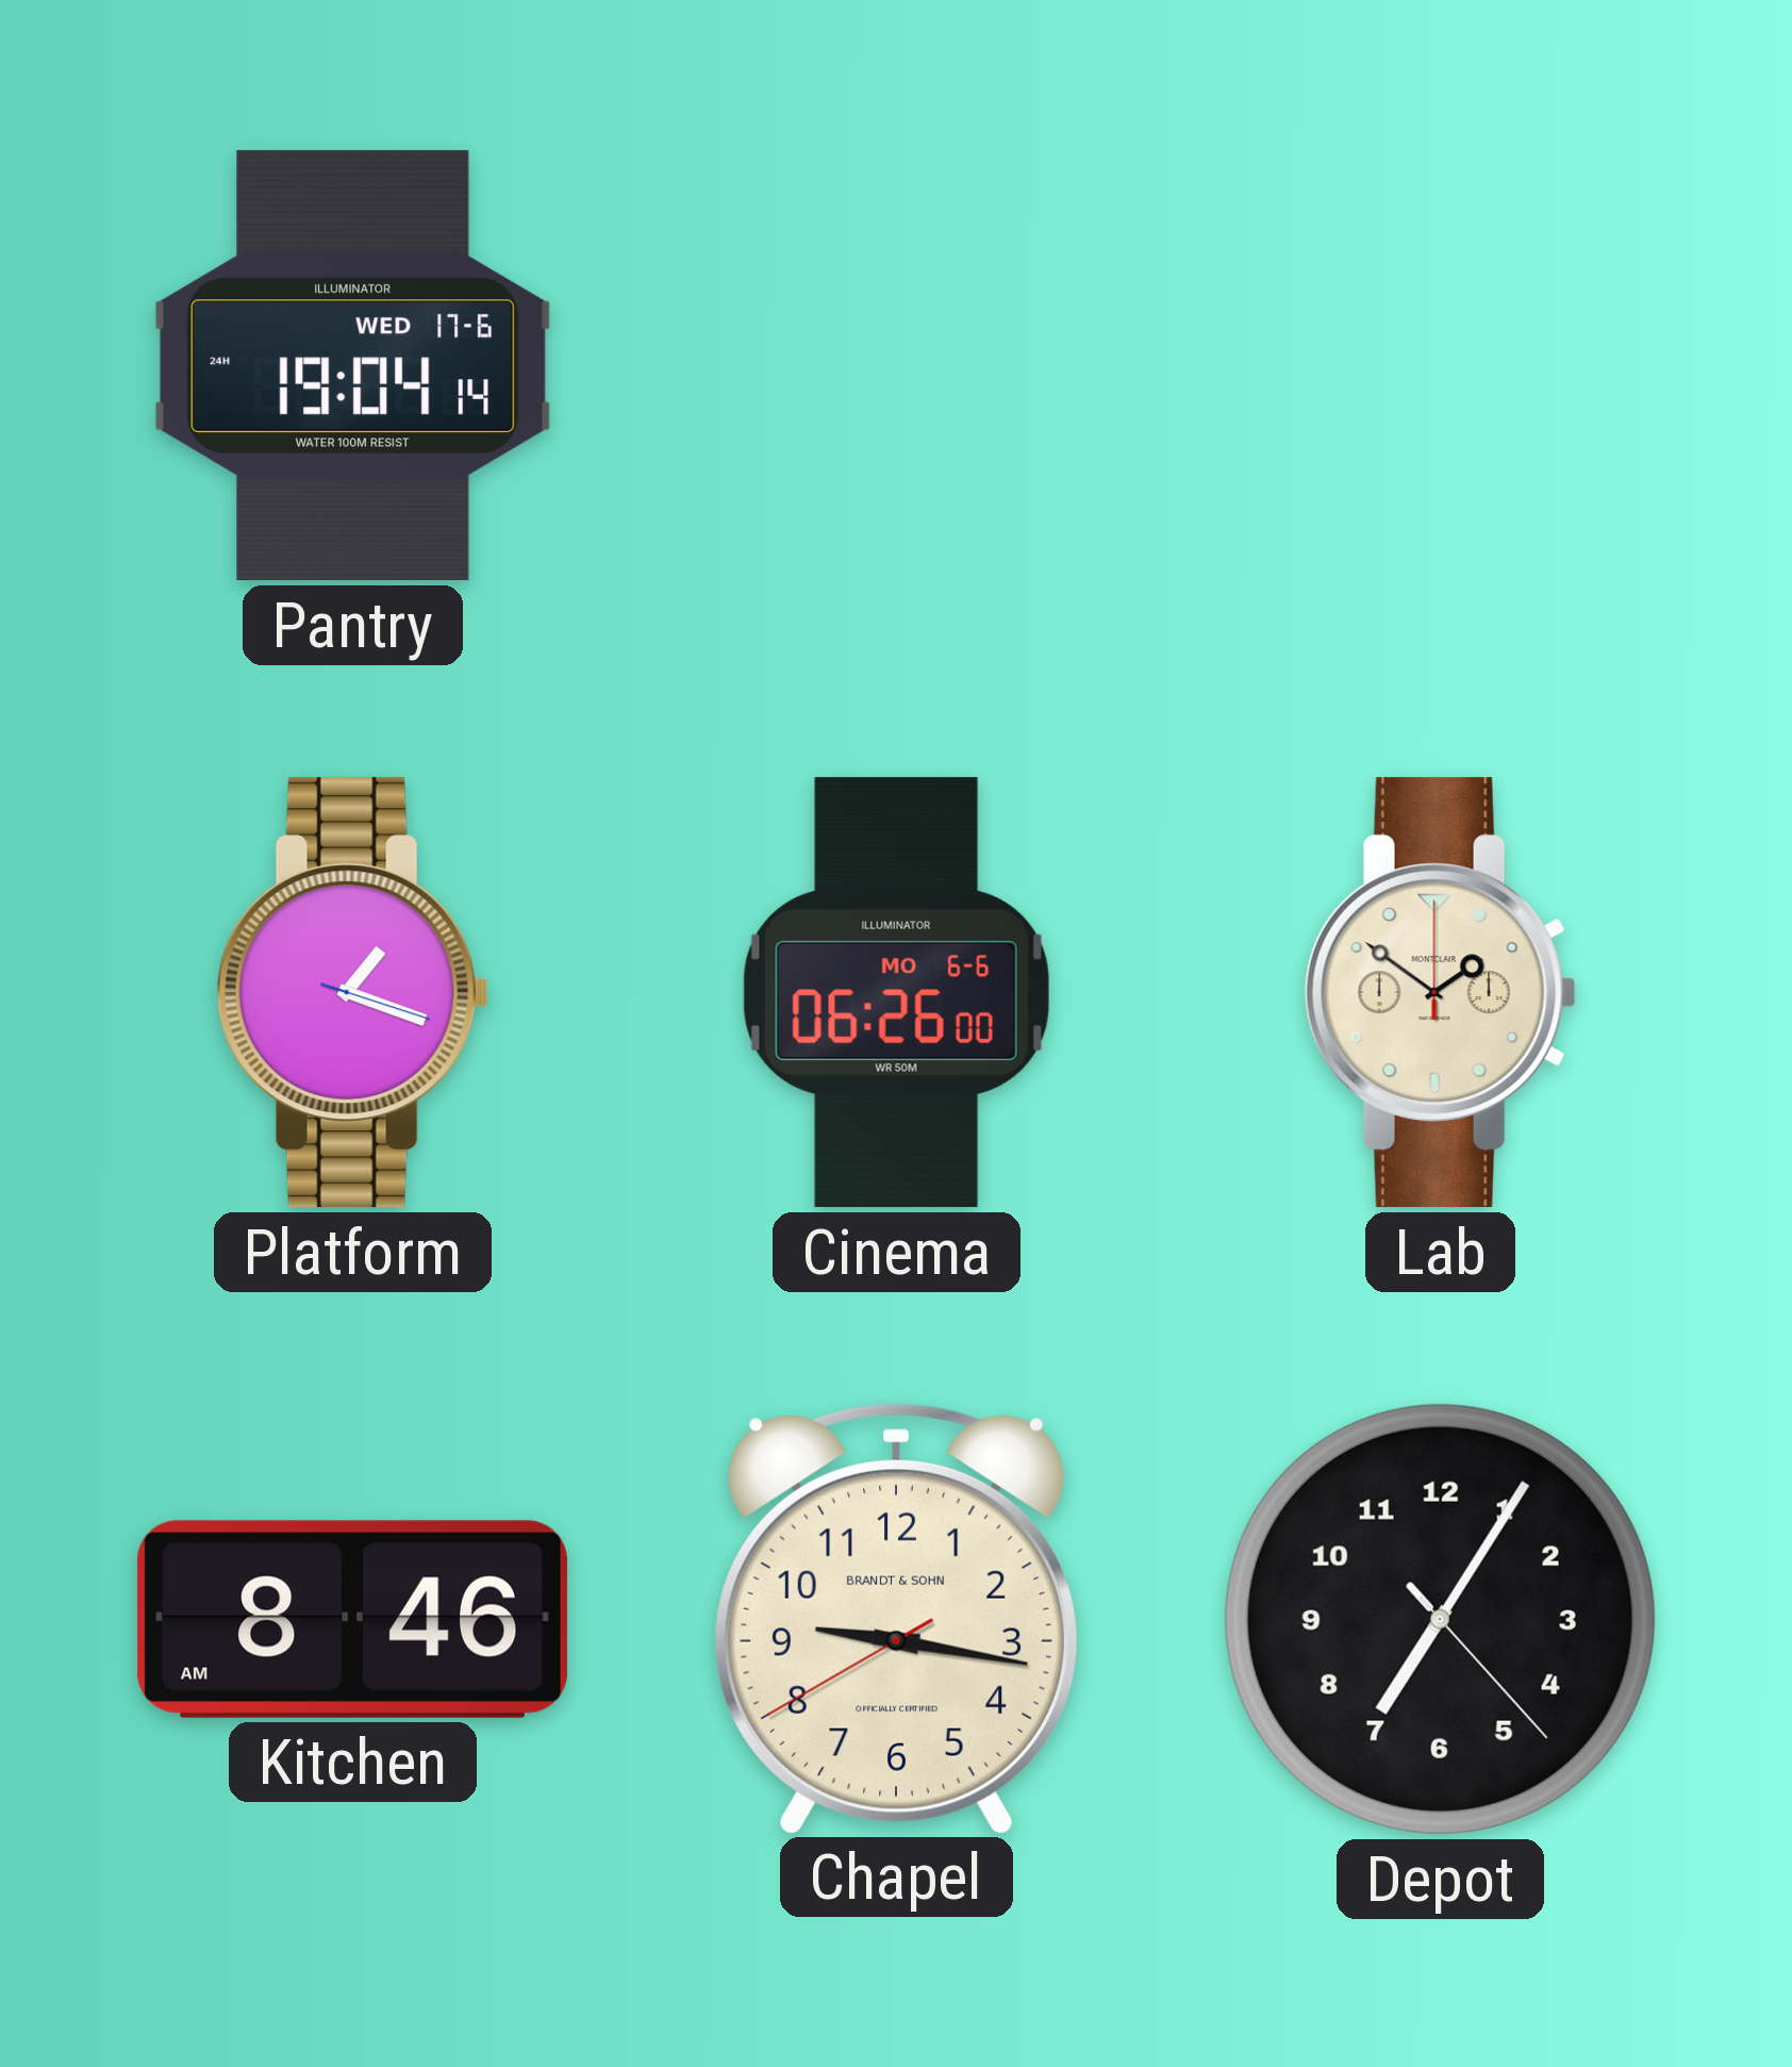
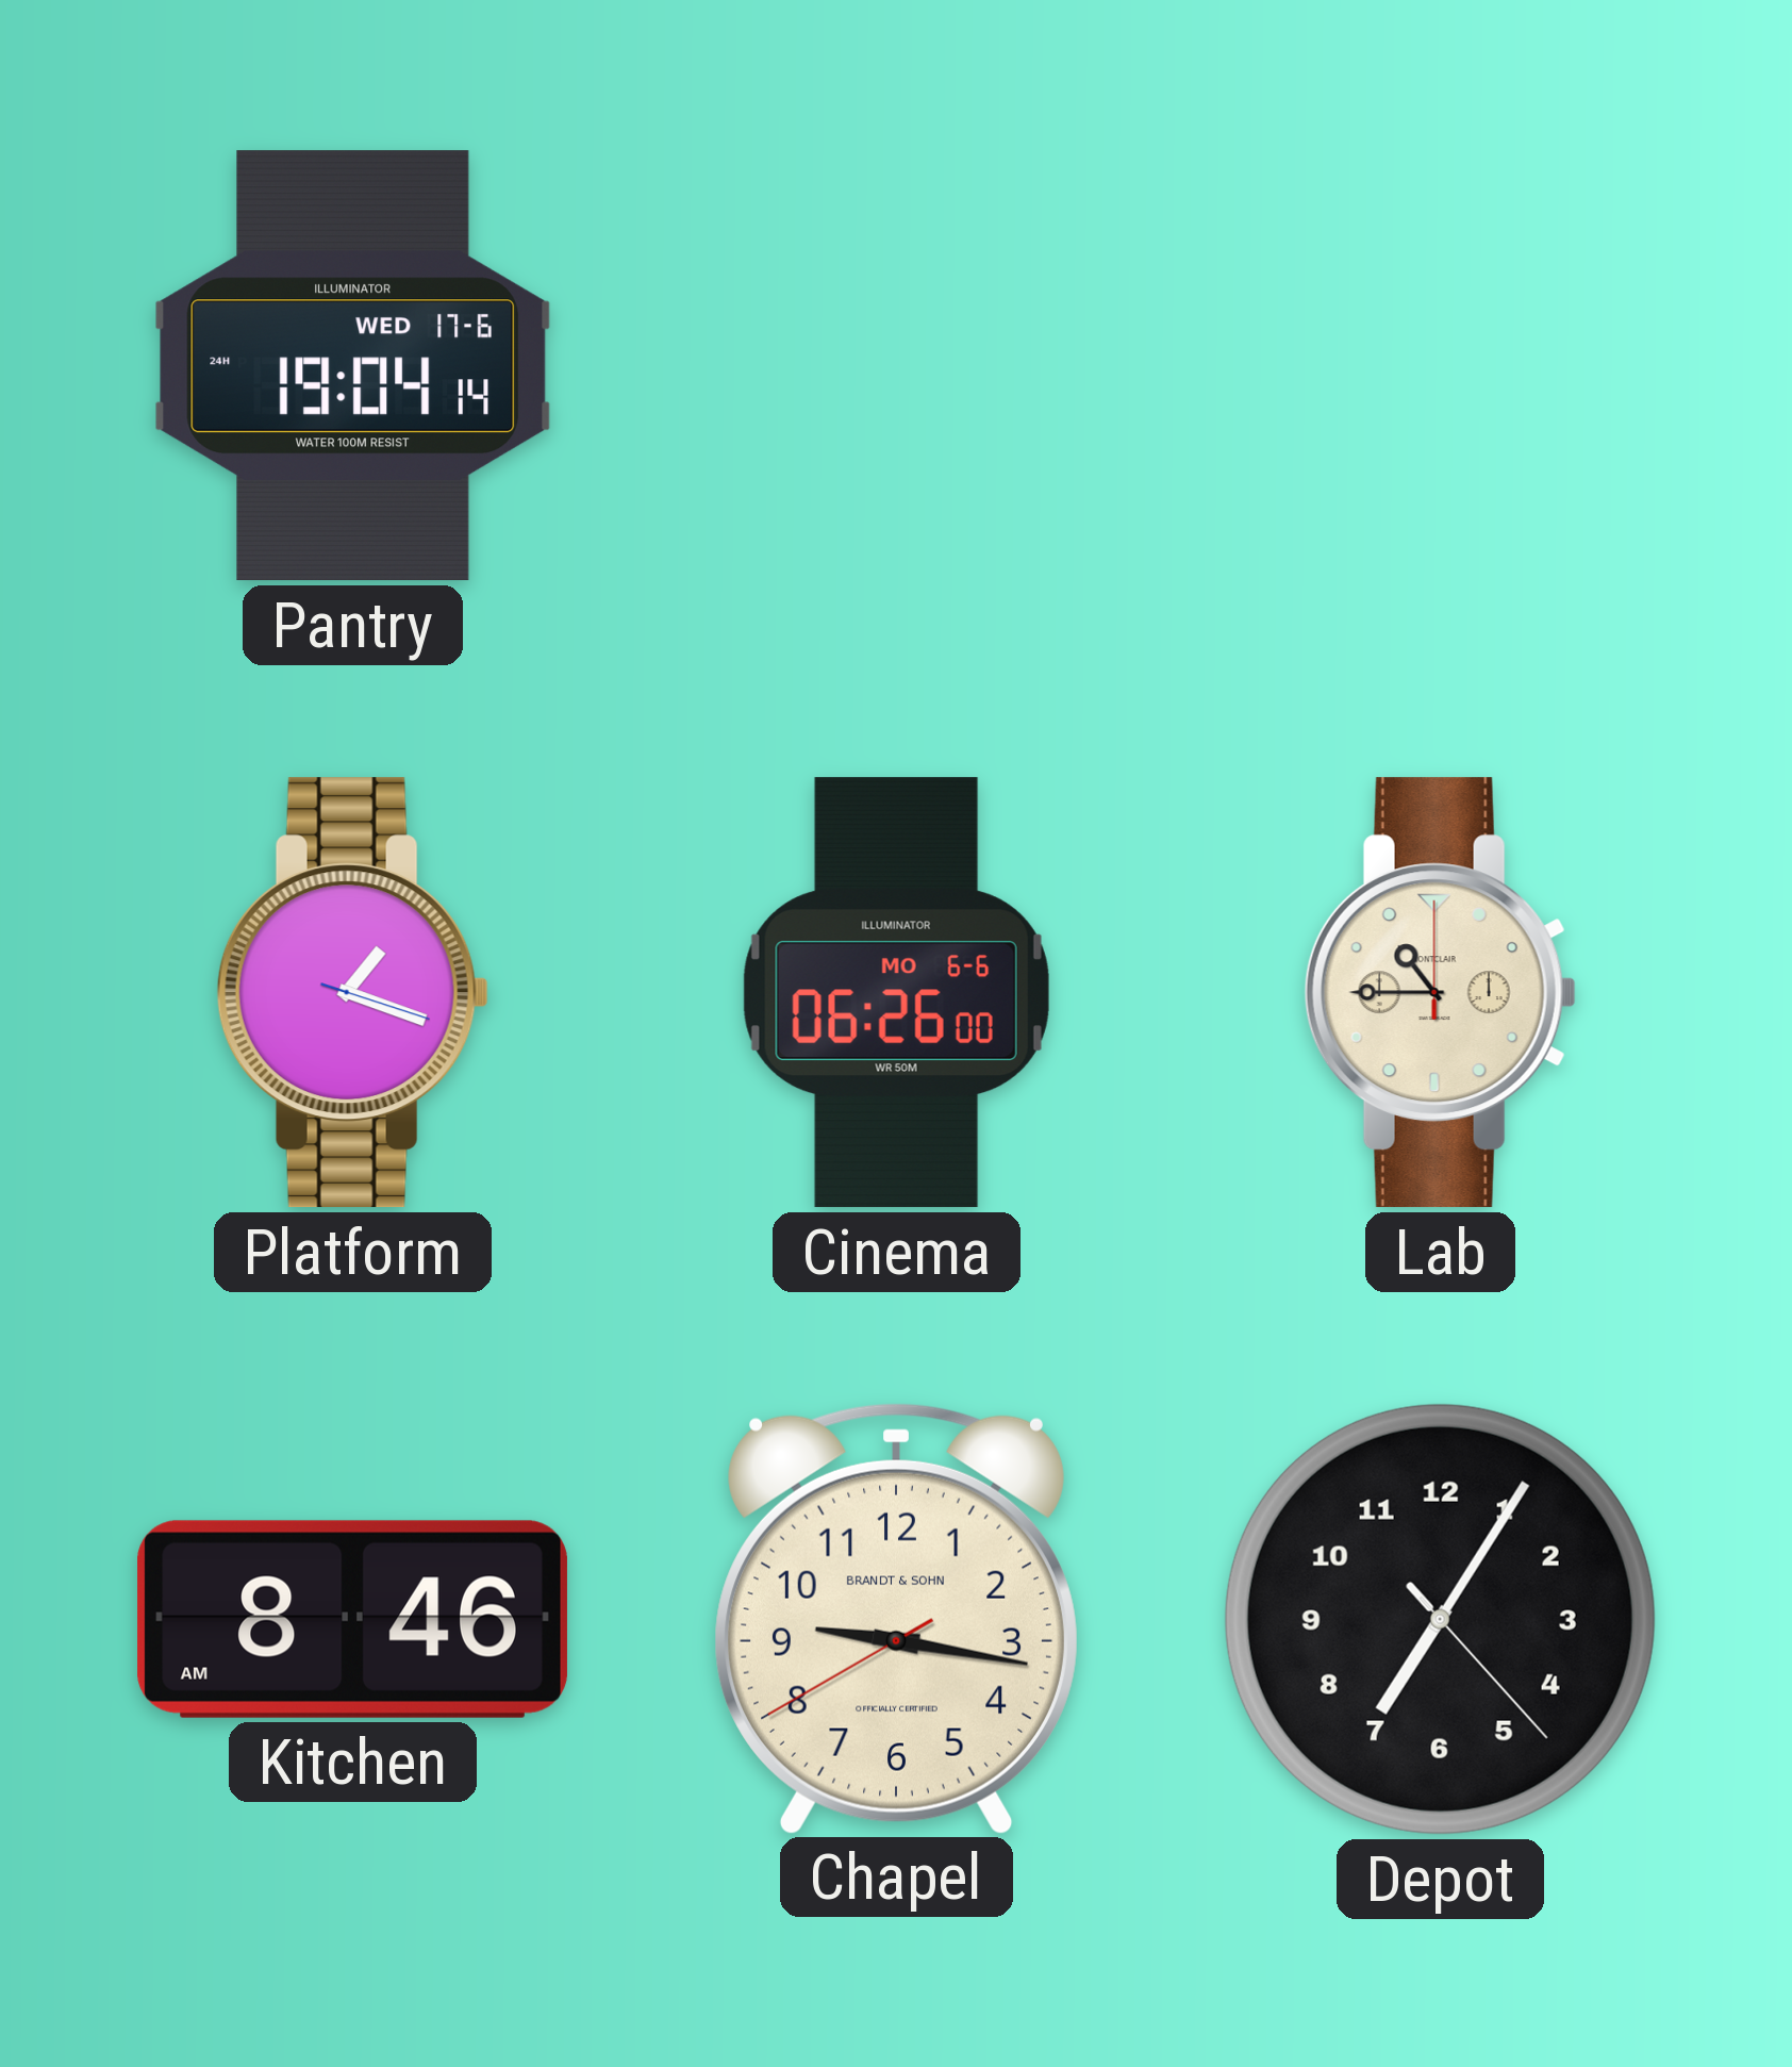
Lab: 1:51 -> 10:45
